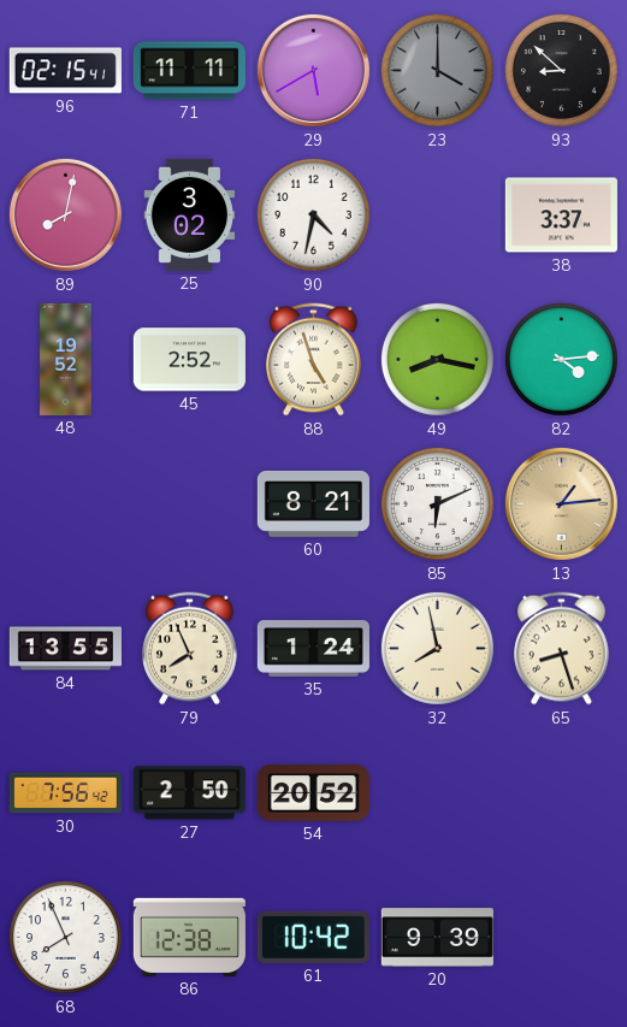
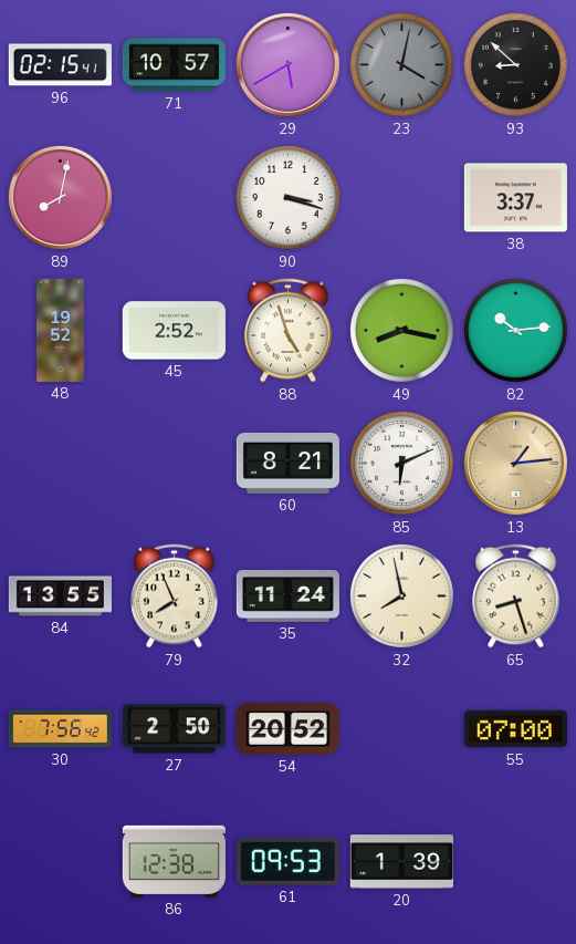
71: 11:11 -> 10:57
23: 4:00 -> 4:02
25: 3:02 -> none
90: 4:32 -> 3:18
82: 4:14 -> 10:14
35: 1:24 -> 11:24
55: none -> 07:00
68: 7:56 -> none
61: 10:42 -> 09:53
20: 9:39 -> 1:39
